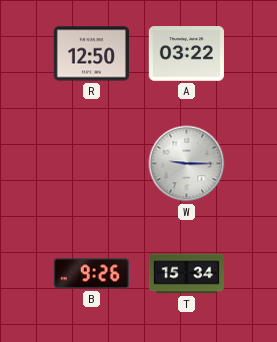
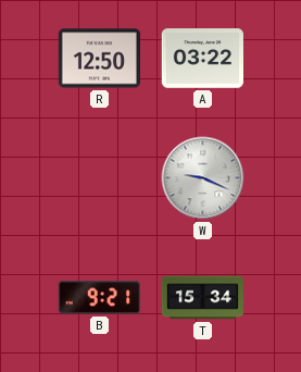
W: 9:15 -> 9:19
B: 9:26 -> 9:21
